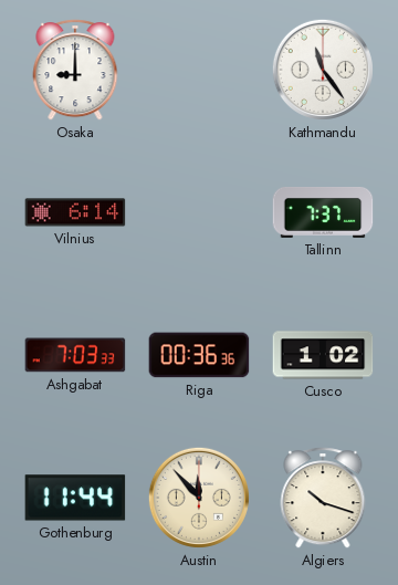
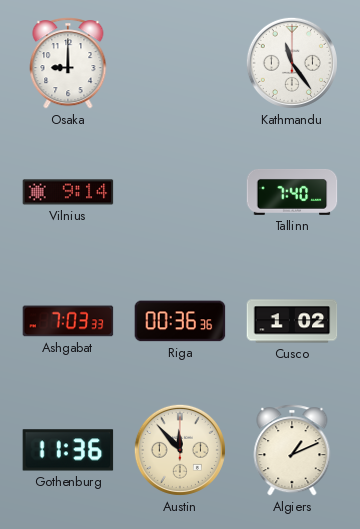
Vilnius: 6:14 -> 9:14
Tallinn: 7:37 -> 7:40
Gothenburg: 11:44 -> 11:36
Algiers: 10:18 -> 1:11
